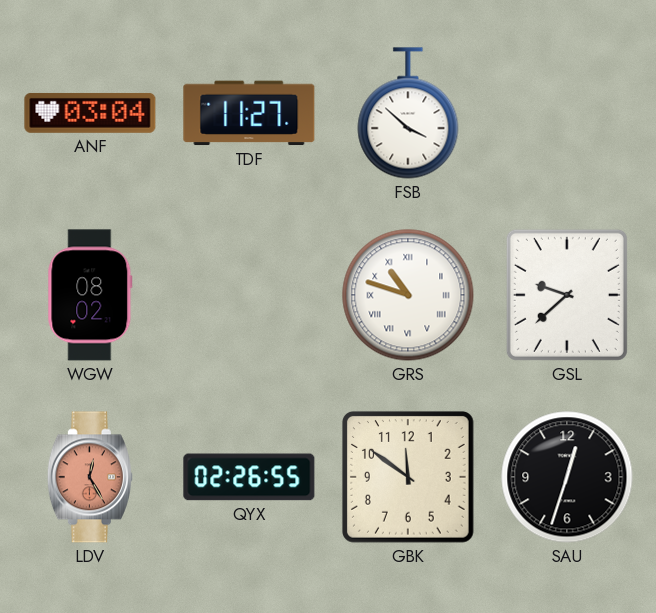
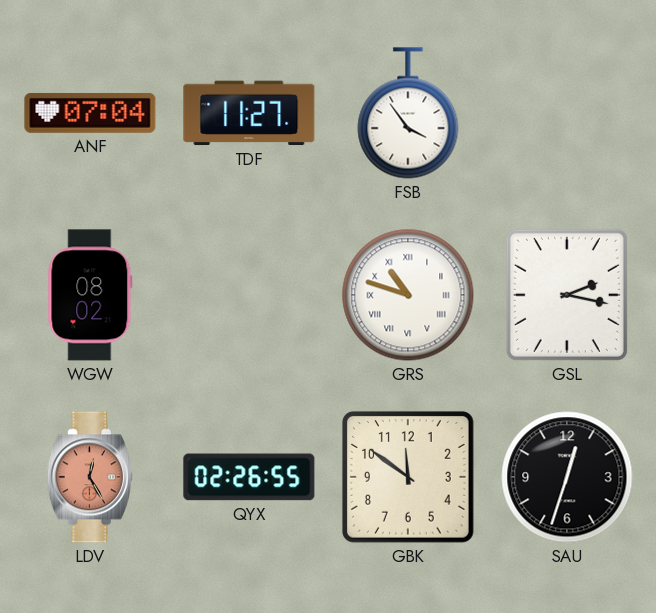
ANF: 03:04 -> 07:04
FSB: 3:52 -> 3:54
GSL: 9:38 -> 2:17
